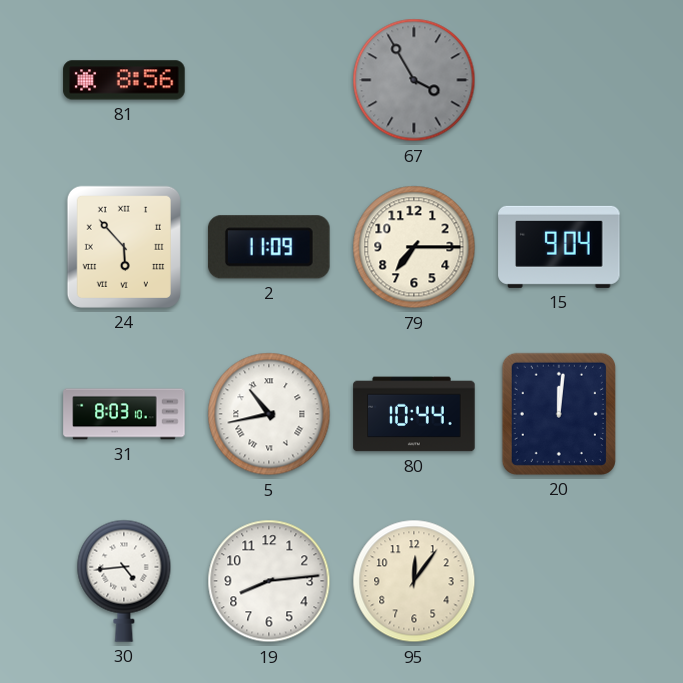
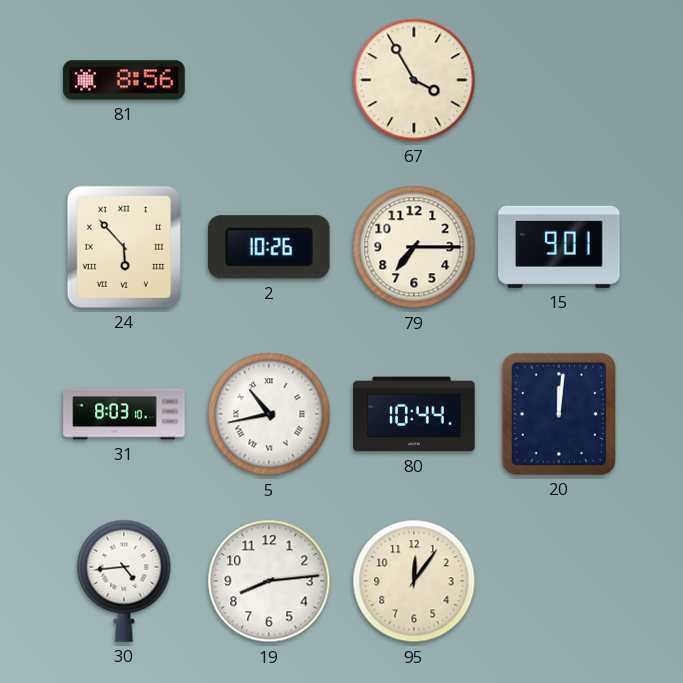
67 dial: grey -> cream
2: 11:09 -> 10:26
15: 9:04 -> 9:01
